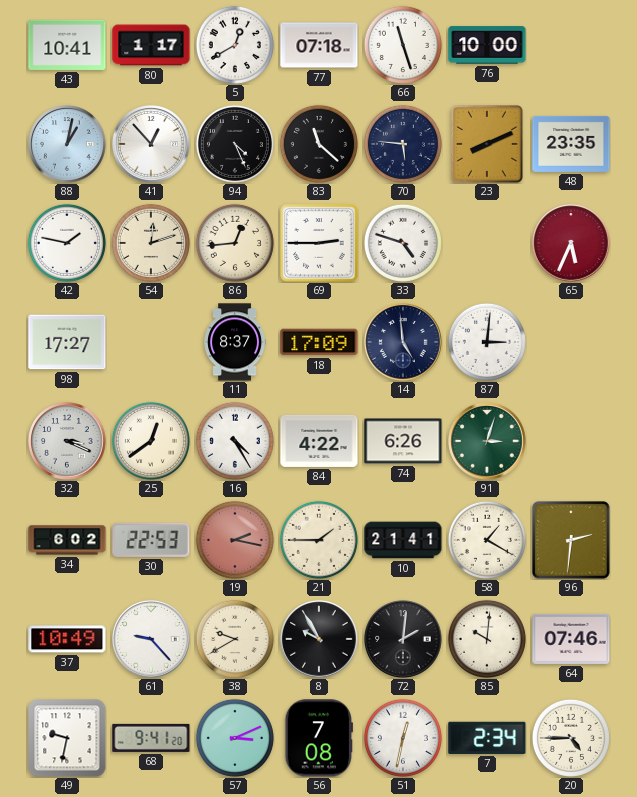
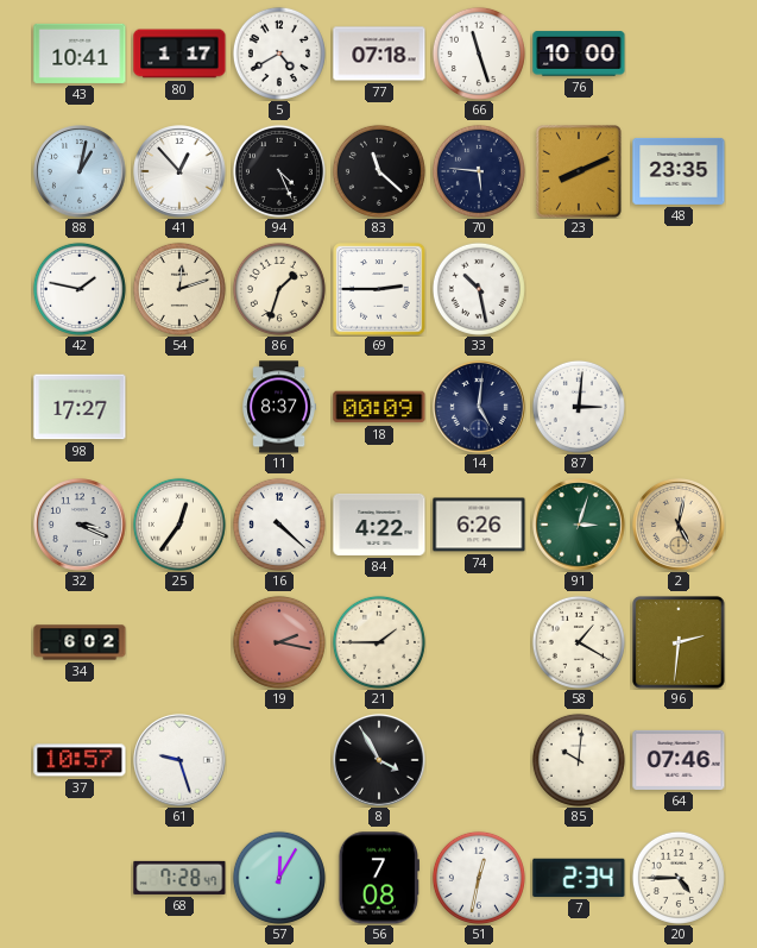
5: 12:40 -> 4:40
86: 12:44 -> 1:33
33: 4:48 -> 10:28
65: 5:34 -> none
18: 17:09 -> 00:09
14: 4:59 -> 5:01
25: 12:39 -> 12:36
16: 4:25 -> 4:22
2: none -> 5:02
30: 22:53 -> none
10: 21:41 -> none
37: 10:49 -> 10:57
61: 9:23 -> 9:27
38: 9:40 -> none
8: 9:55 -> 3:55
72: 2:01 -> none
49: 9:32 -> none
68: 9:41 -> 7:28
57: 3:11 -> 12:05
